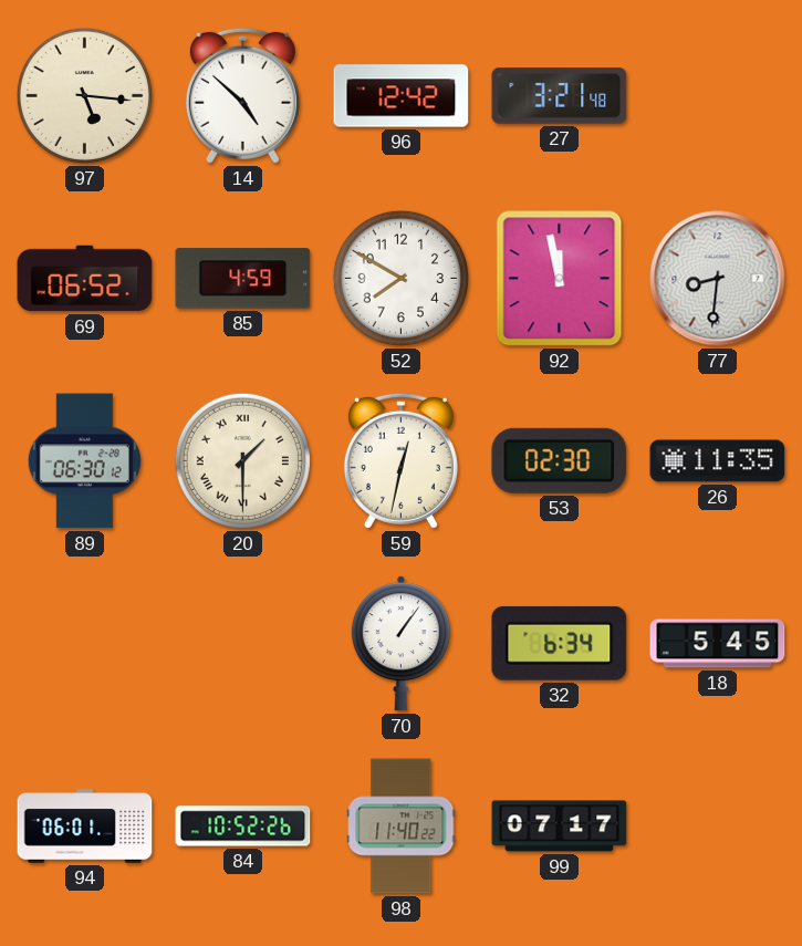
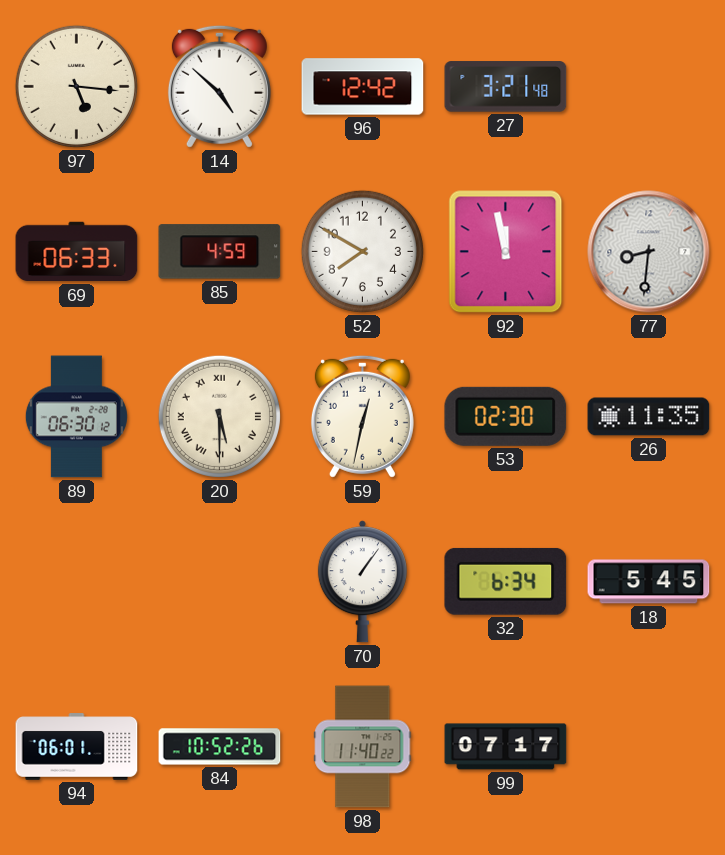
69: 06:52 -> 06:33
20: 1:30 -> 5:30
